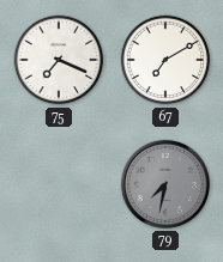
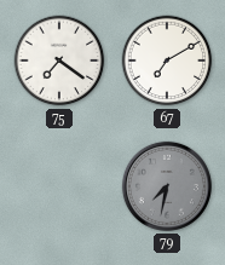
75: 7:19 -> 7:21
